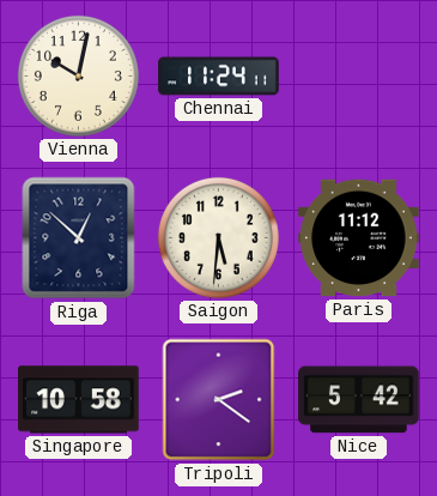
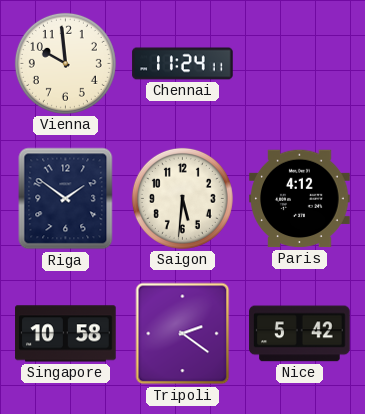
Vienna: 10:02 -> 9:59
Riga: 12:52 -> 1:51
Paris: 11:12 -> 4:12
